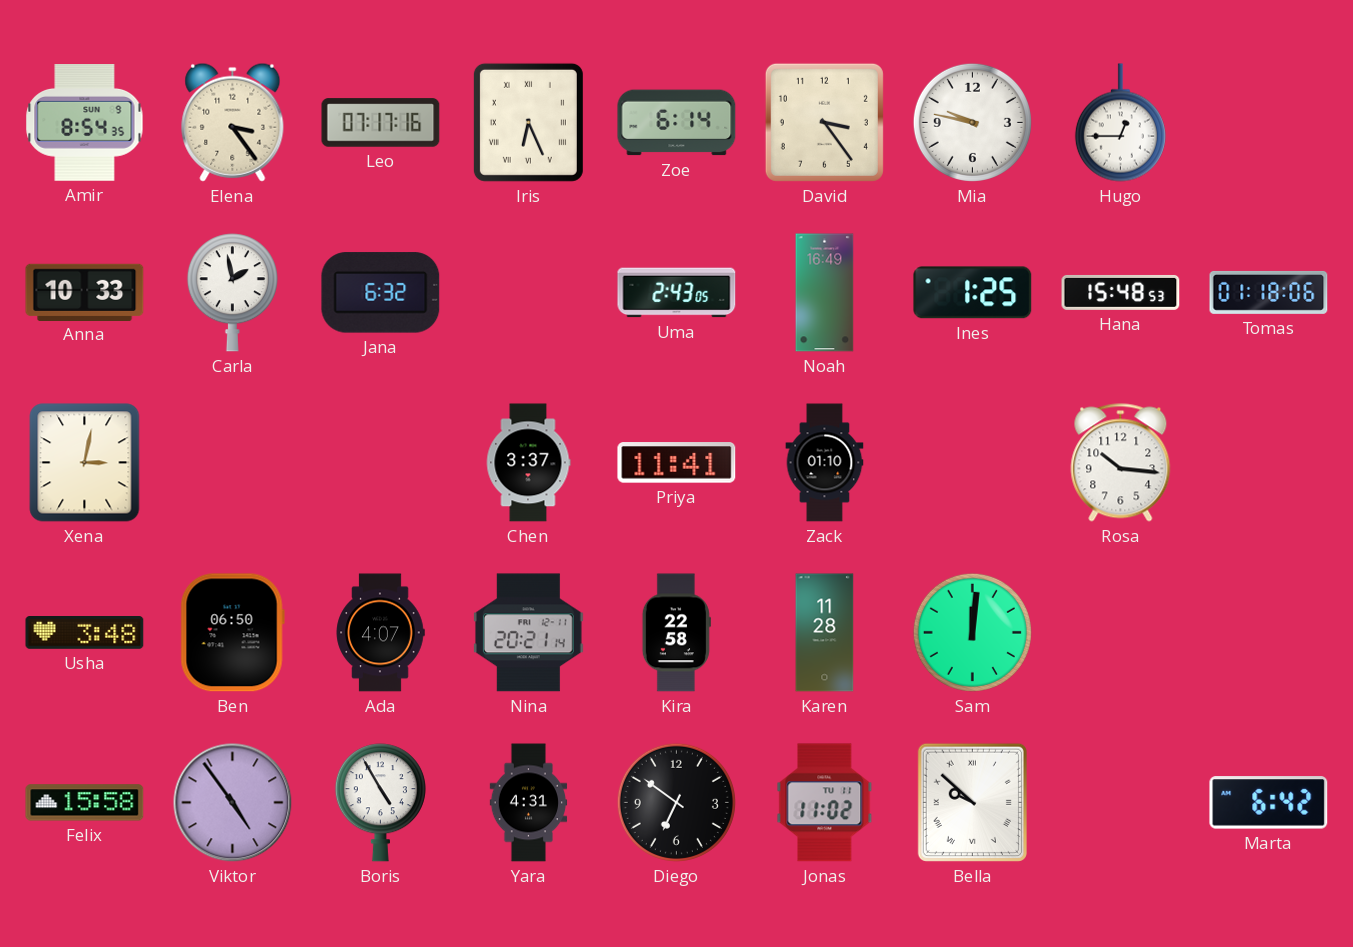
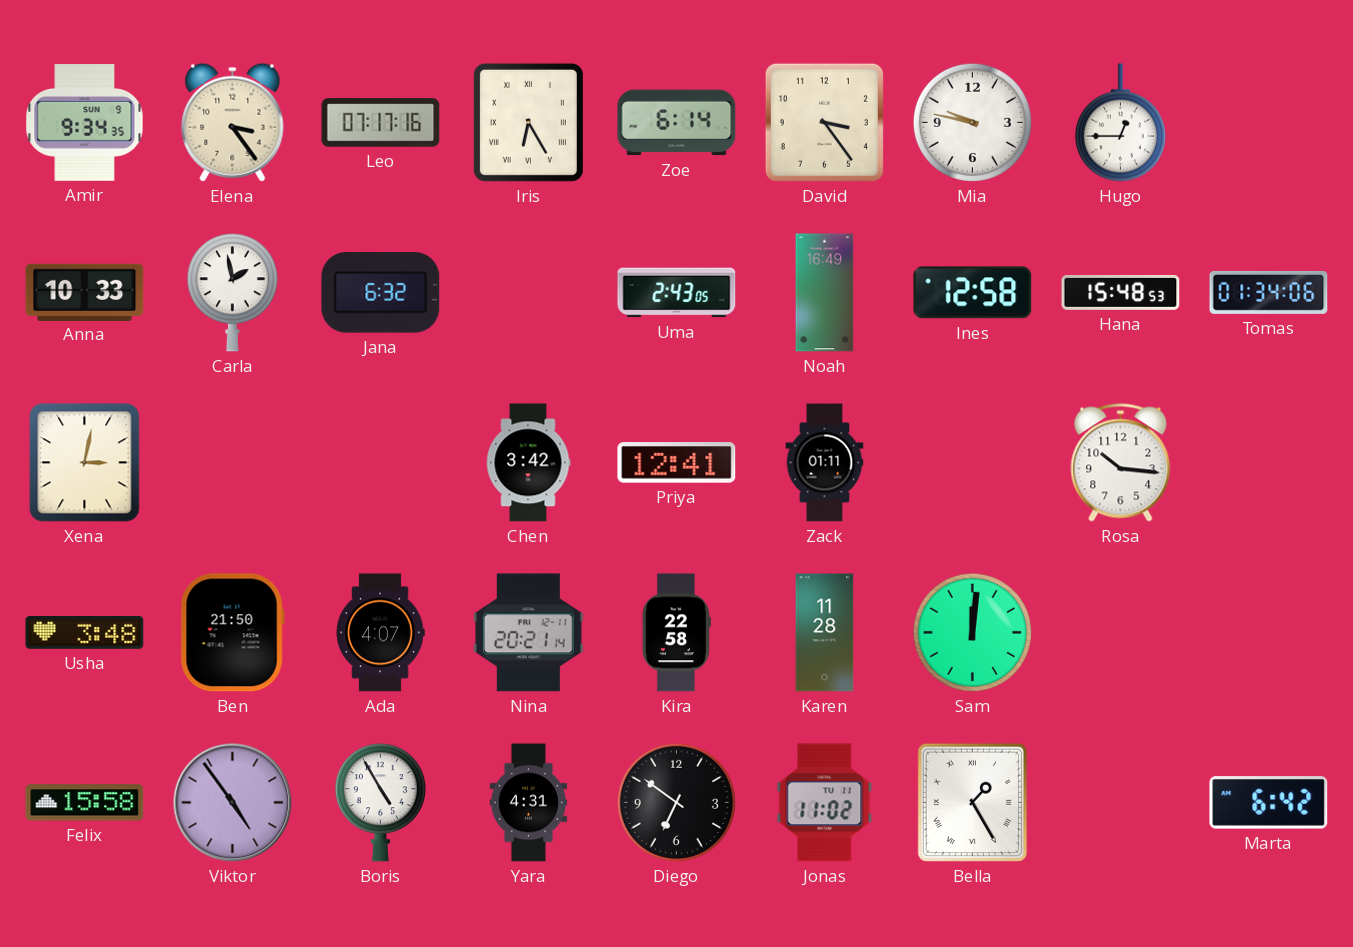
Amir: 8:54 -> 9:34
Iris: 6:26 -> 6:25
Ines: 1:25 -> 12:58
Tomas: 01:18 -> 01:34
Chen: 3:37 -> 3:42
Priya: 11:41 -> 12:41
Zack: 01:10 -> 01:11
Ben: 06:50 -> 21:50
Bella: 9:52 -> 1:25
